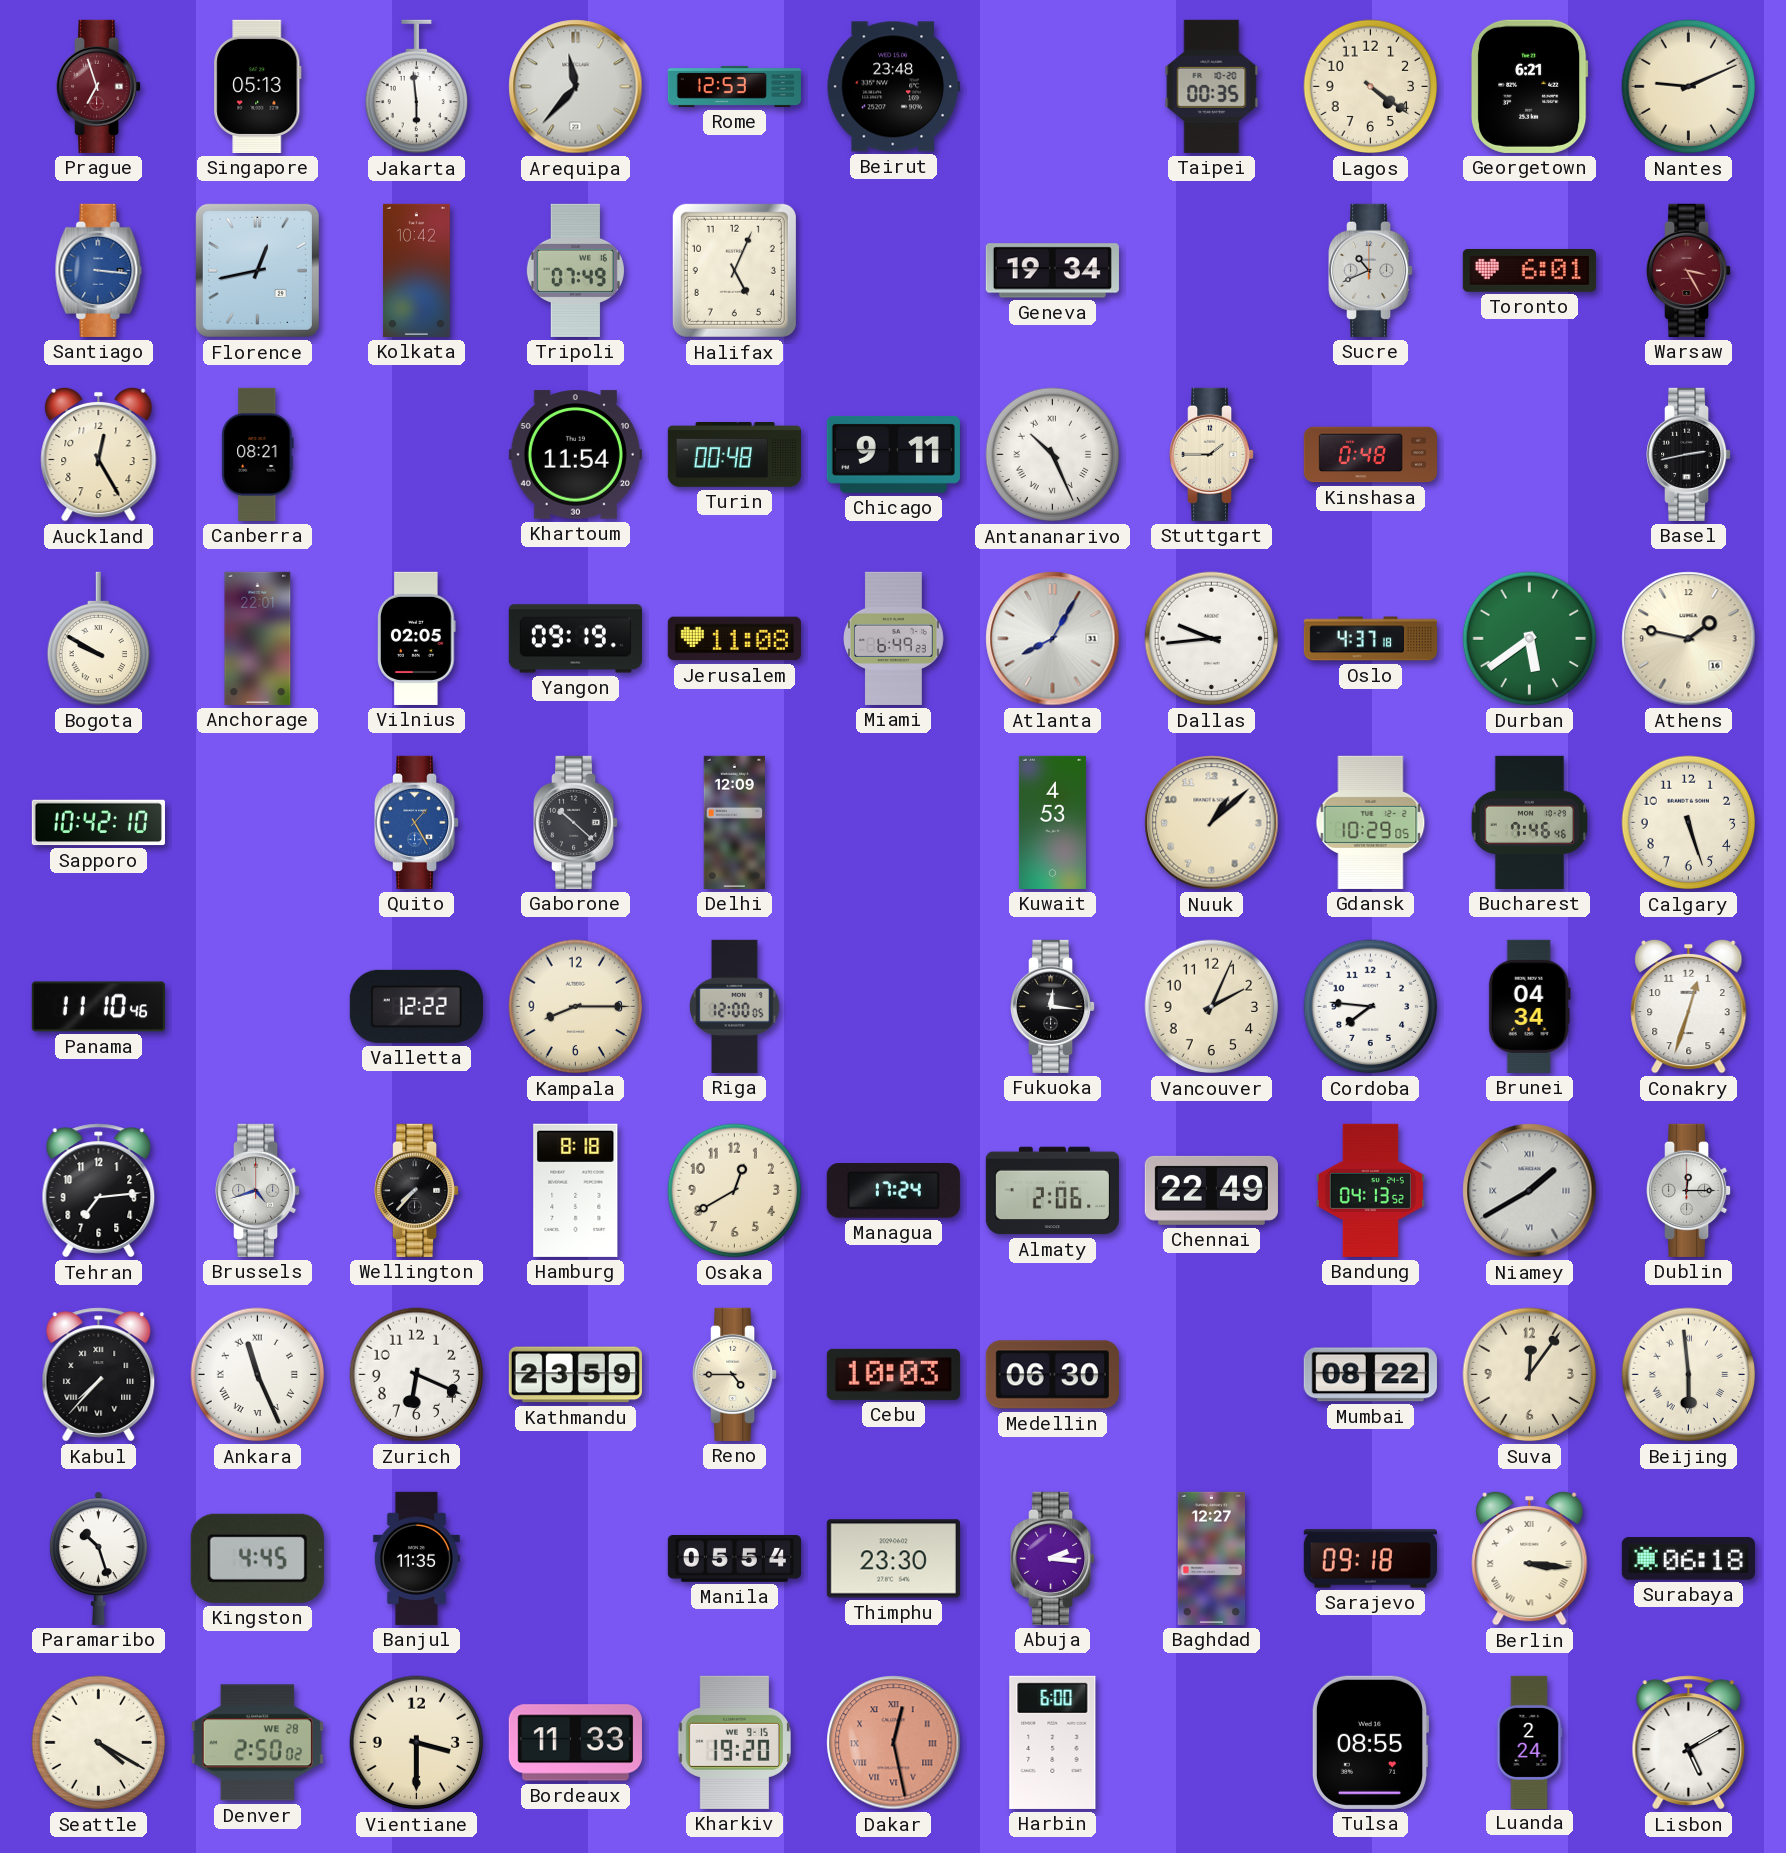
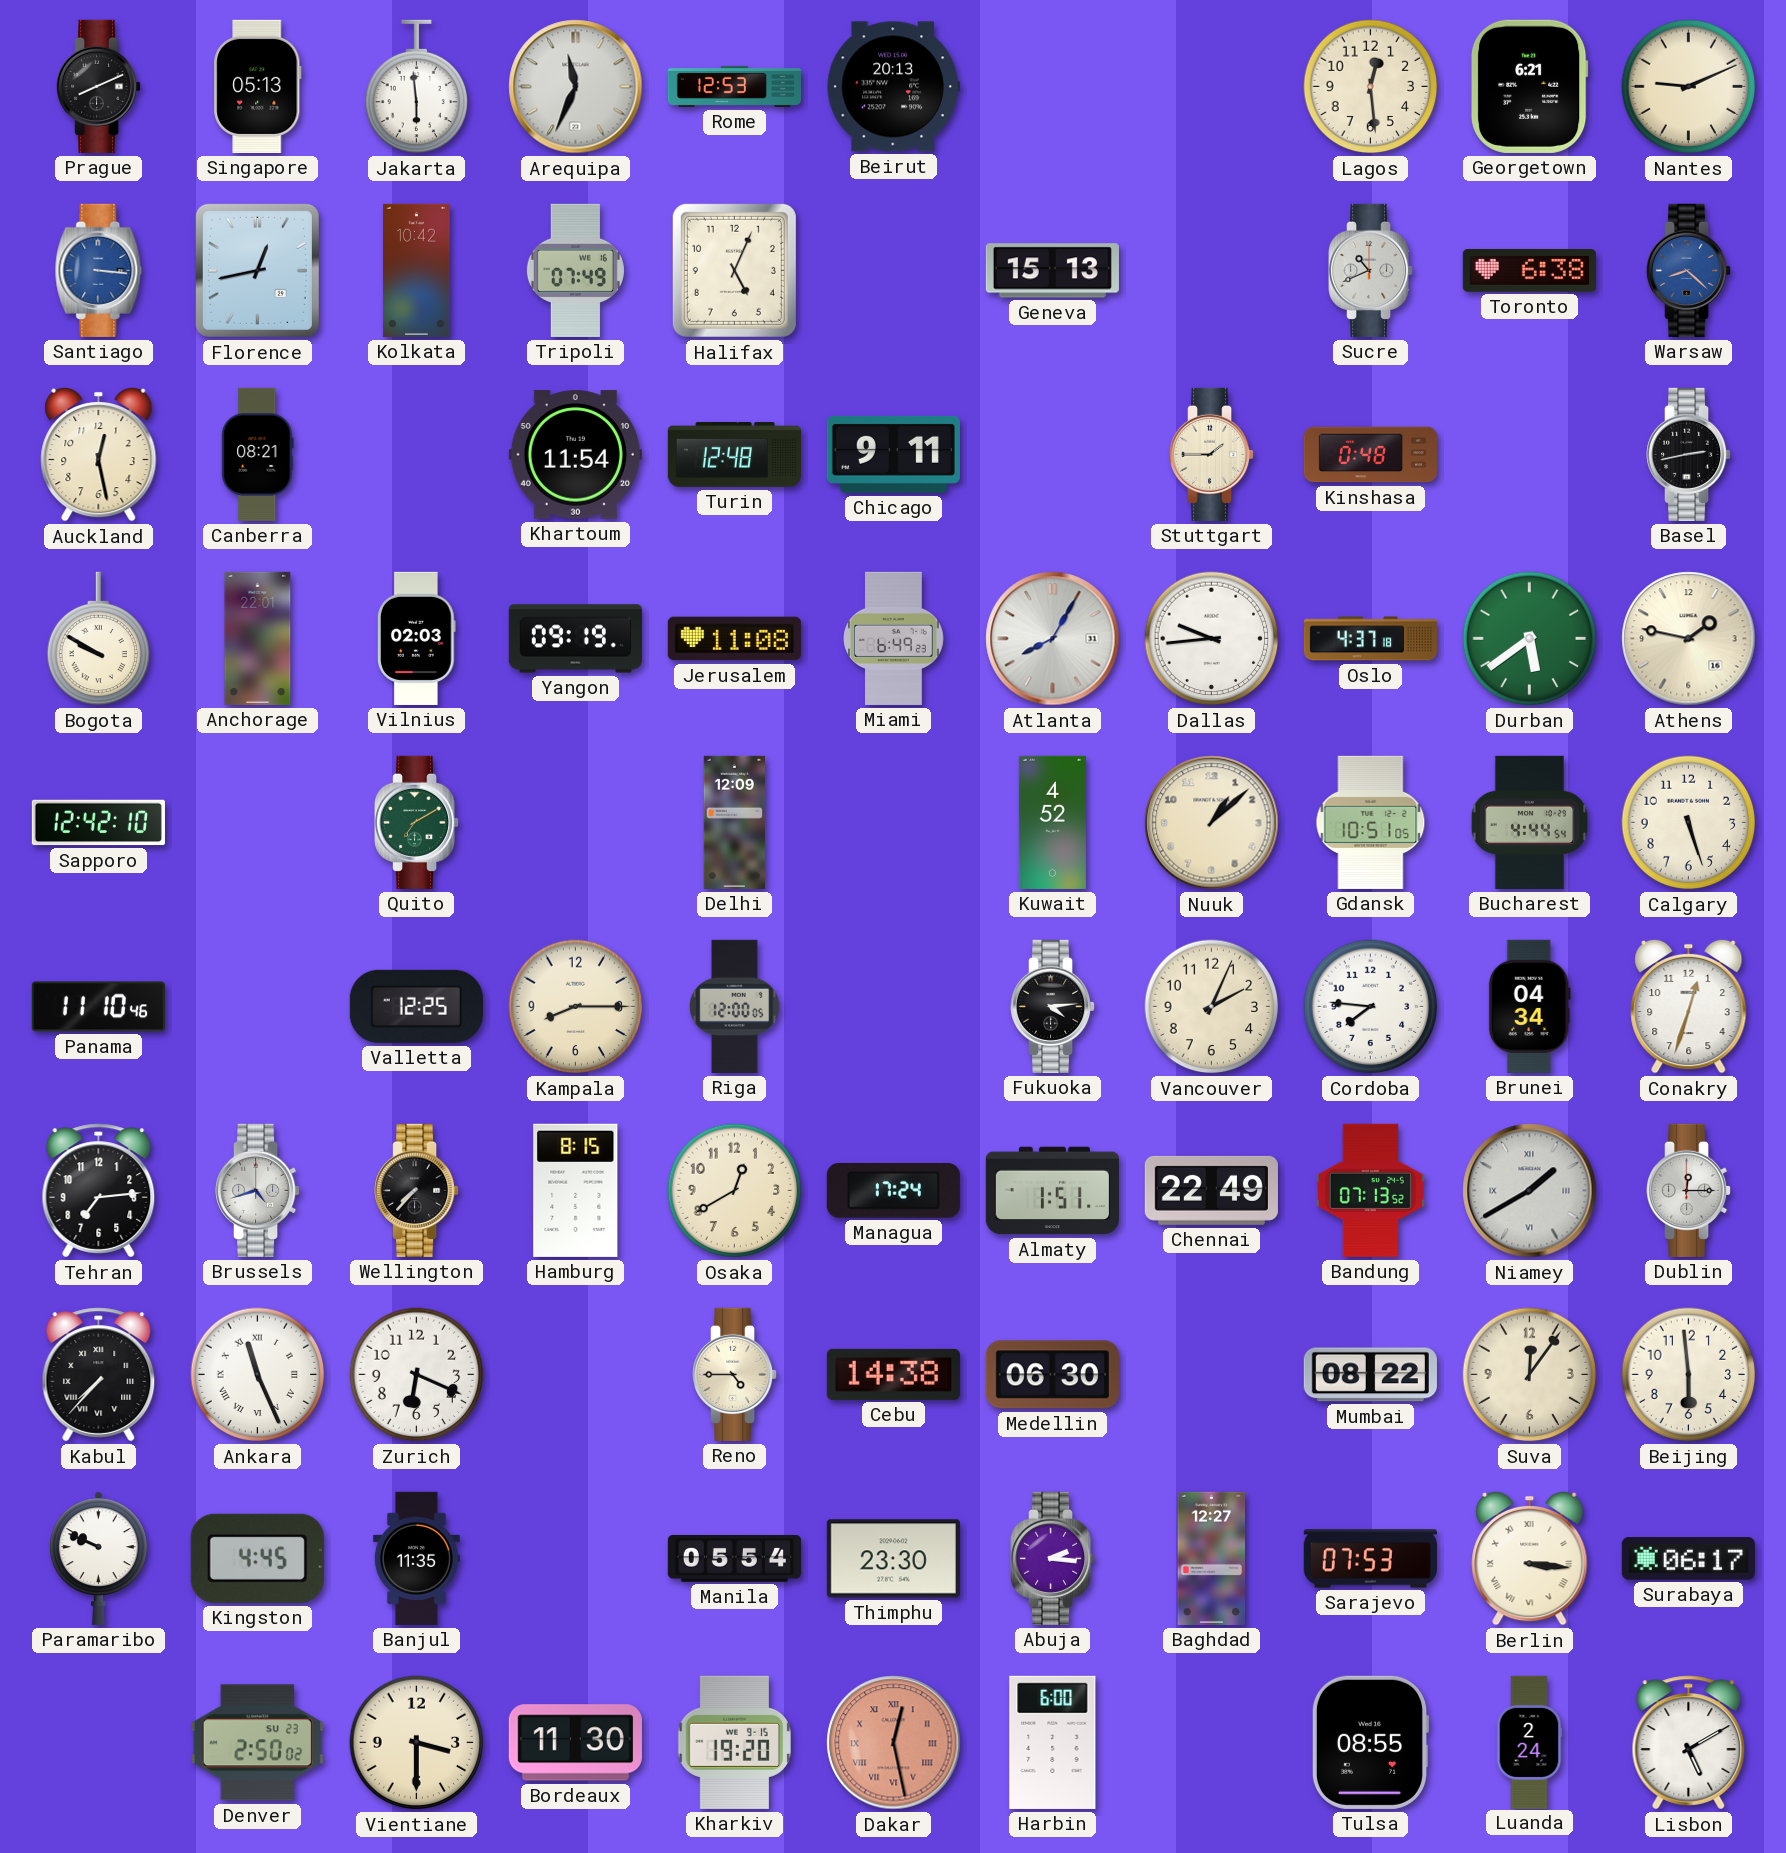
Prague: 6:57 -> 8:11
Prague dial: burgundy -> black
Arequipa: 11:37 -> 11:34
Beirut: 23:48 -> 20:13
Taipei: 00:35 -> none
Lagos: 4:21 -> 12:29
Geneva: 19:34 -> 15:13
Toronto: 6:01 -> 6:38
Warsaw: 3:25 -> 8:22
Warsaw dial: burgundy -> blue
Auckland: 12:25 -> 12:28
Turin: 00:48 -> 12:48
Antananarivo: 10:26 -> none
Vilnius: 02:05 -> 02:03
Sapporo: 10:42 -> 12:42
Quito: 1:25 -> 7:10
Quito dial: blue -> green
Gaborone: 10:22 -> none
Kuwait: 4:53 -> 4:52
Gdansk: 10:29 -> 10:51
Bucharest: 7:46 -> 4:44
Valletta: 12:22 -> 12:25
Fukuoka: 12:16 -> 4:14
Hamburg: 8:18 -> 8:15
Almaty: 2:06 -> 1:51
Bandung: 04:13 -> 07:13
Kathmandu: 23:59 -> none
Cebu: 10:03 -> 14:38
Beijing numerals: Roman -> Arabic
Paramaribo: 10:27 -> 9:49
Sarajevo: 09:18 -> 07:53
Surabaya: 06:18 -> 06:17
Seattle: 4:20 -> none
Denver date: WE 28 -> SU 23
Bordeaux: 11:33 -> 11:30
